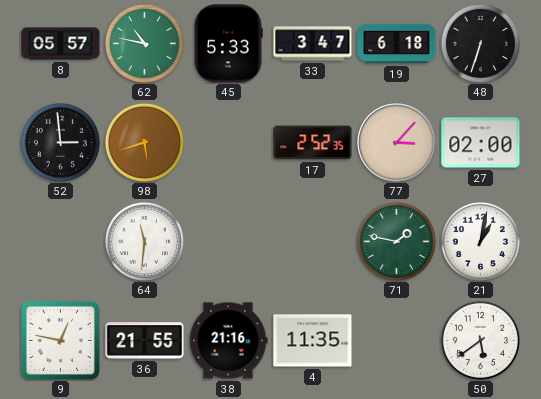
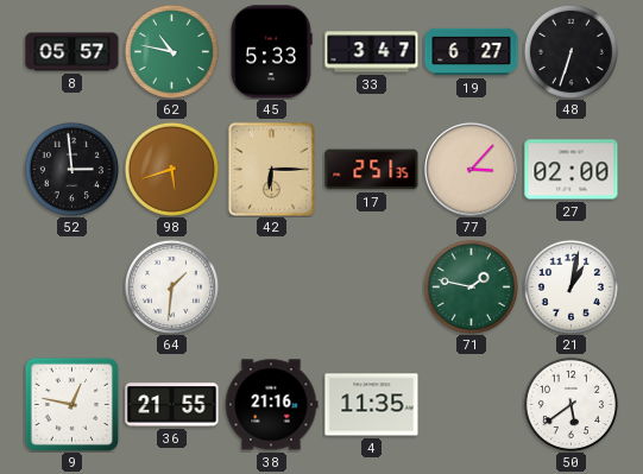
19: 6:18 -> 6:27
42: none -> 6:15
17: 2:52 -> 2:51
64: 11:31 -> 1:31
